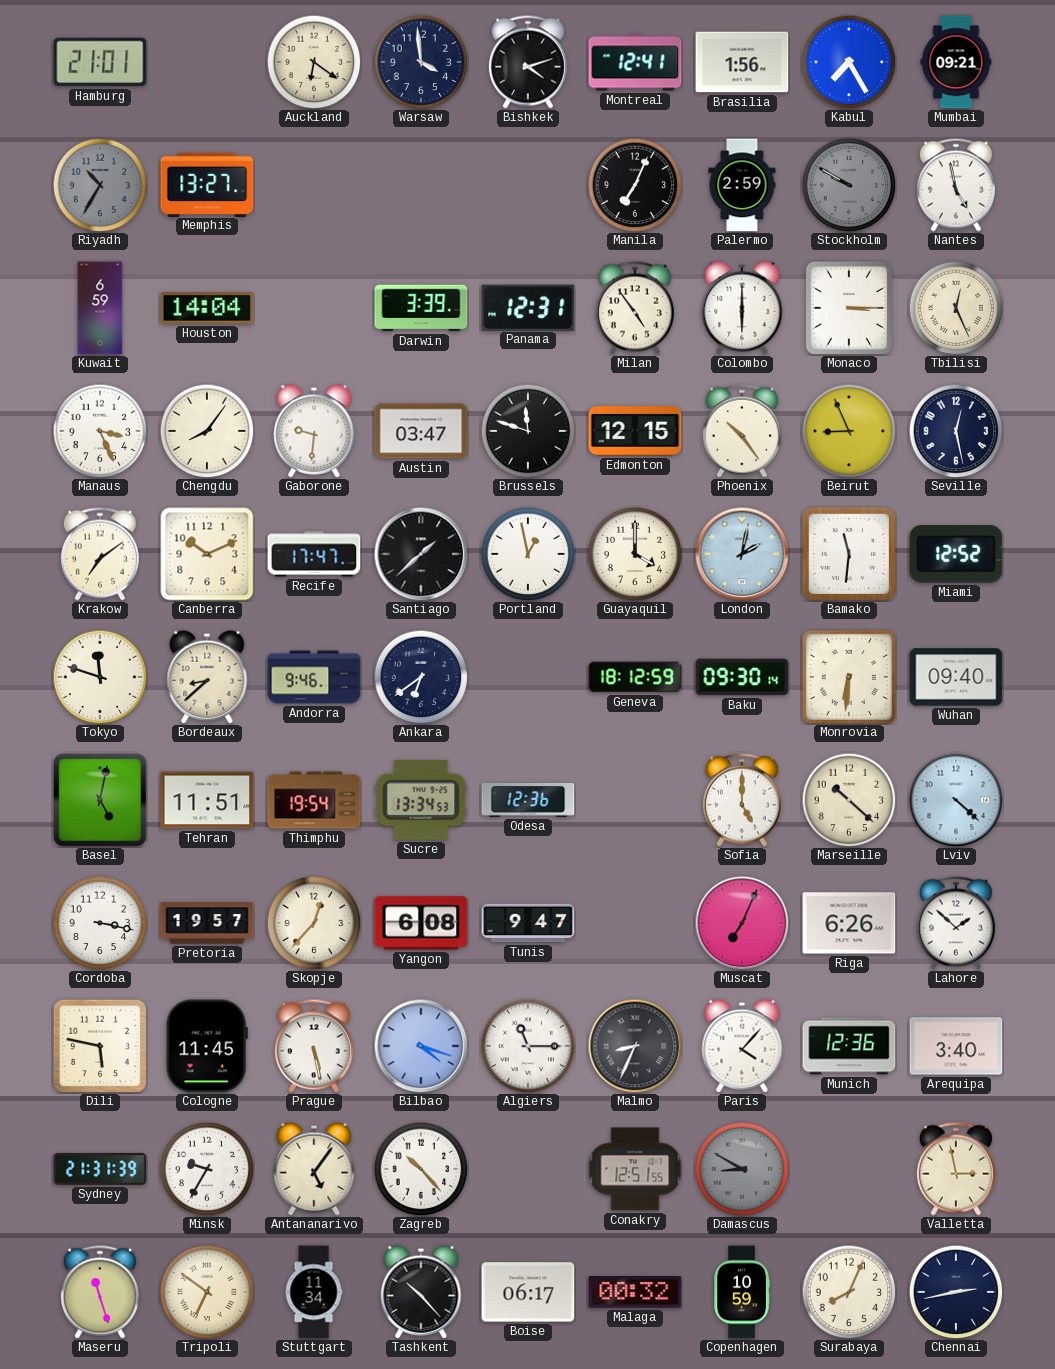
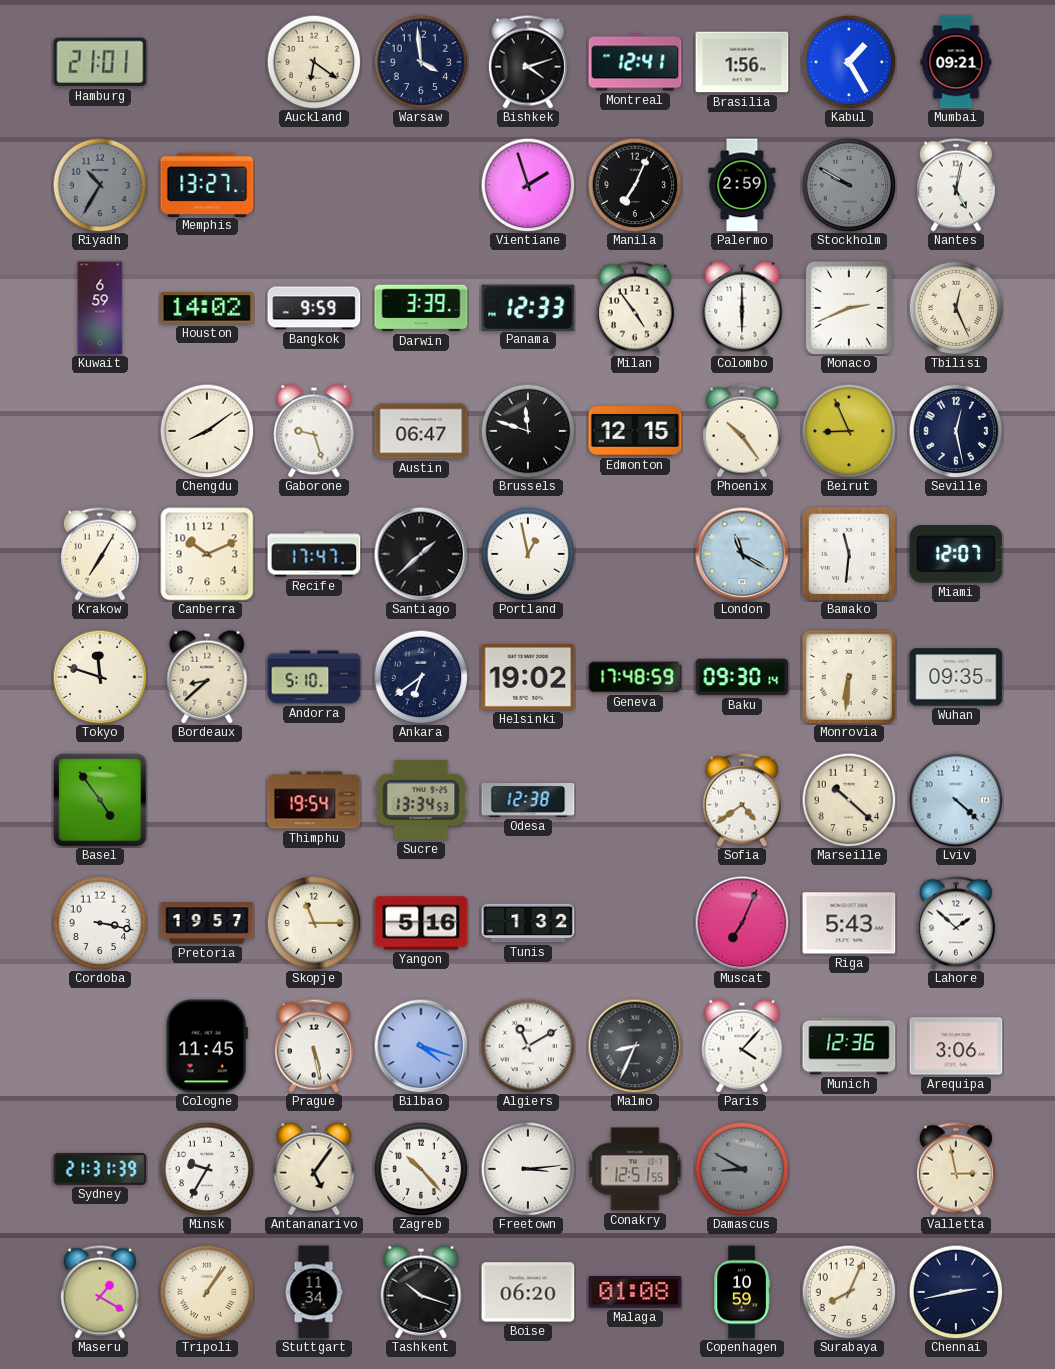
Kabul: 7:25 -> 1:25
Vientiane: none -> 1:57
Nantes: 4:58 -> 5:02
Houston: 14:04 -> 14:02
Bangkok: none -> 9:59
Panama: 12:31 -> 12:33
Monaco: 3:15 -> 2:41
Manaus: 3:26 -> none
Chengdu: 8:06 -> 8:09
Gaborone: 9:31 -> 9:27
Austin: 03:47 -> 06:47
Krakow: 7:09 -> 7:05
Guayaquil: 4:00 -> none
London: 2:02 -> 11:20
Miami: 12:52 -> 12:07
Andorra: 9:46 -> 5:10
Helsinki: none -> 19:02
Geneva: 18:12 -> 17:48
Wuhan: 09:40 -> 09:35
Basel: 5:02 -> 4:54
Tehran: 11:51 -> none
Odesa: 12:36 -> 12:38
Sofia: 5:00 -> 4:39
Skopje: 12:37 -> 11:15
Yangon: 6:08 -> 5:16
Tunis: 9:47 -> 1:32
Riga: 6:26 -> 5:43
Dili: 5:47 -> none
Algiers: 11:15 -> 11:10
Arequipa: 3:40 -> 3:06
Freetown: none -> 3:14
Maseru: 11:27 -> 1:20
Tripoli: 6:51 -> 1:06
Tashkent: 10:23 -> 10:18
Boise: 06:17 -> 06:20
Malaga: 00:32 -> 01:08
